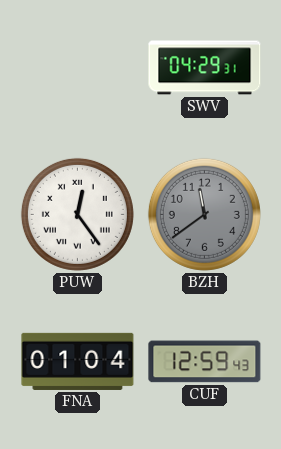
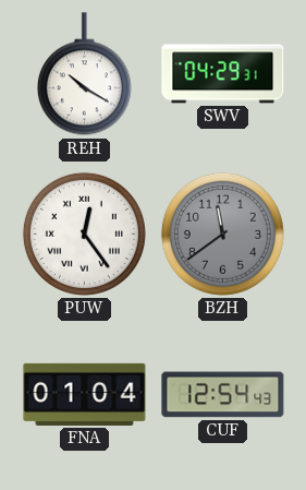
REH: none -> 10:20
CUF: 12:59 -> 12:54
